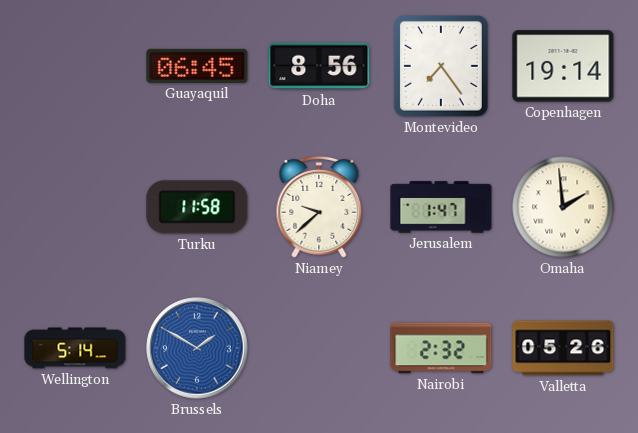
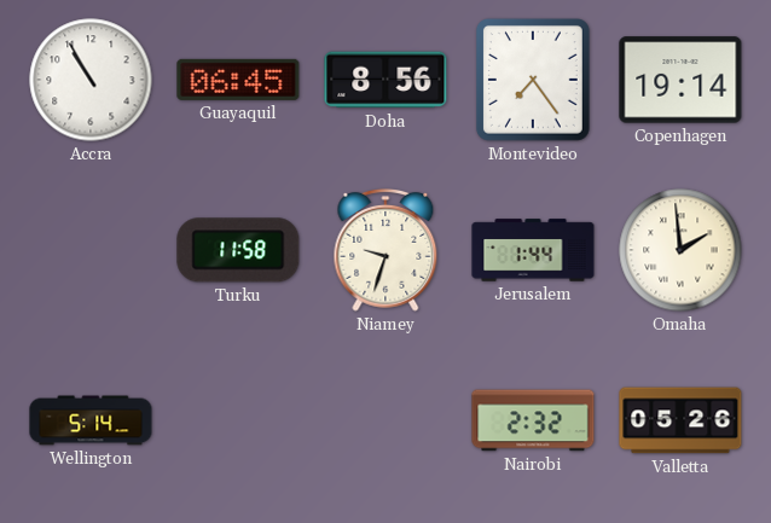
Accra: none -> 10:55
Niamey: 9:38 -> 9:33
Jerusalem: 1:47 -> 1:44
Brussels: 1:50 -> none
